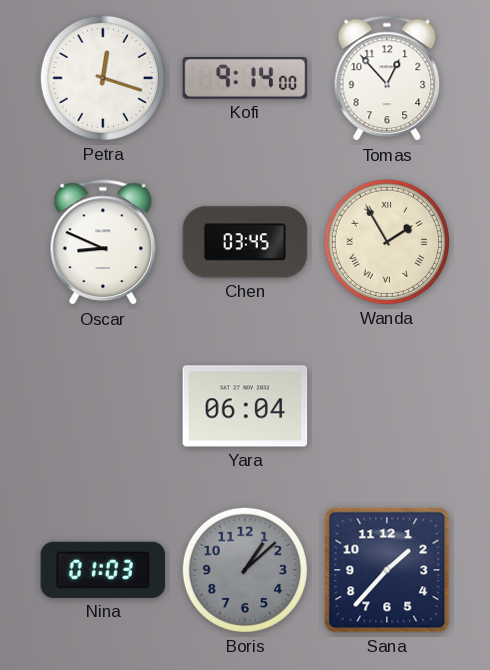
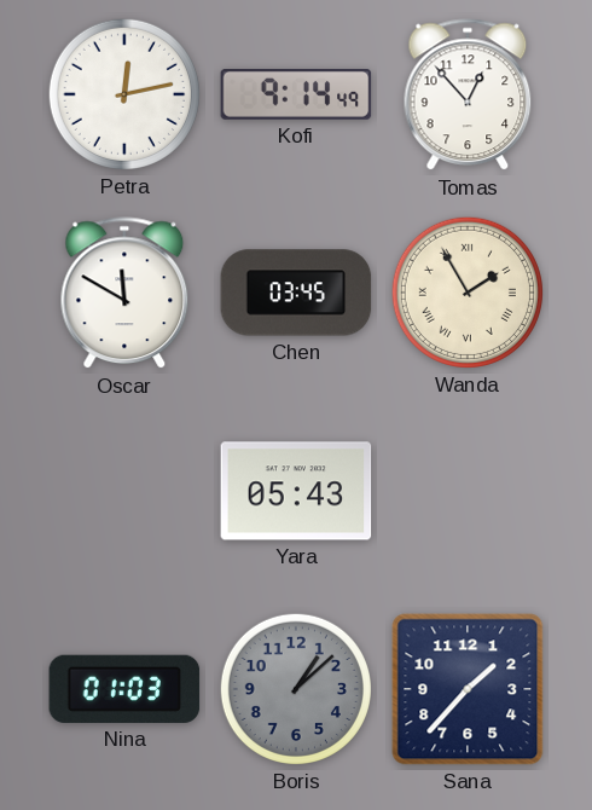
Petra: 12:18 -> 12:13
Kofi: 9:14:00 -> 9:14:49
Oscar: 8:49 -> 11:50
Yara: 06:04 -> 05:43
